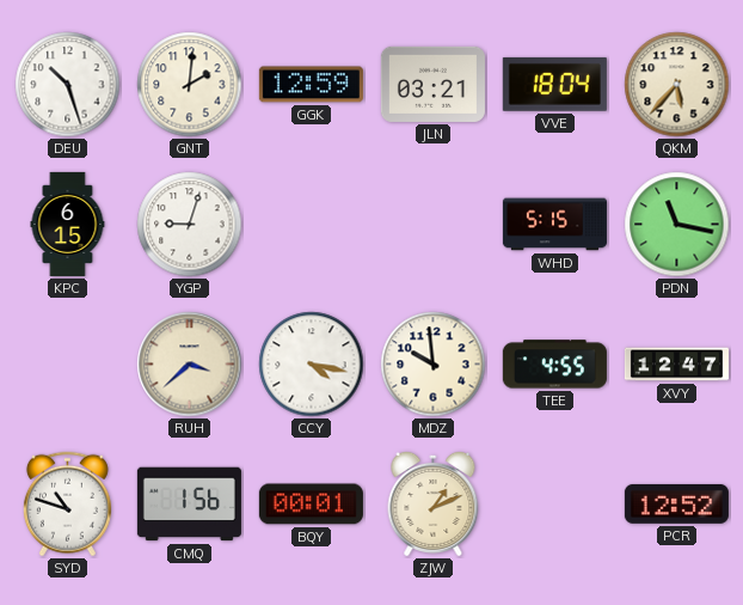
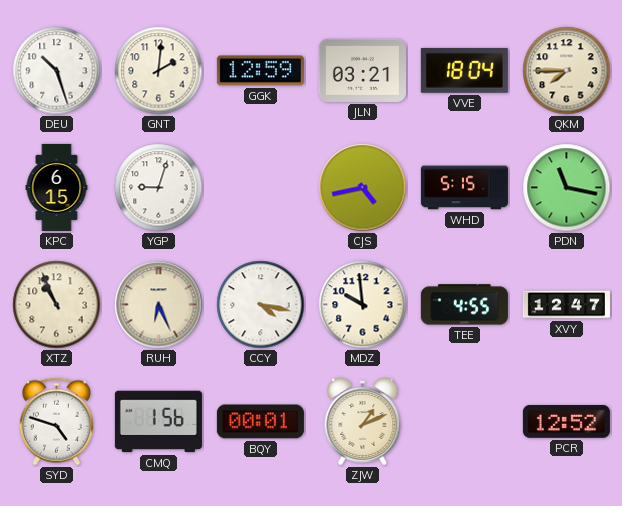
QKM: 5:37 -> 7:45
CJS: none -> 4:43
XTZ: none -> 10:56
RUH: 3:38 -> 6:26
SYD: 10:48 -> 4:48
